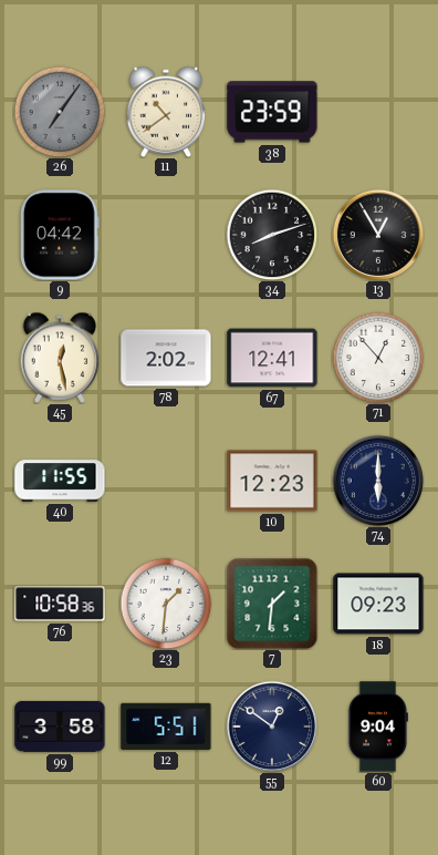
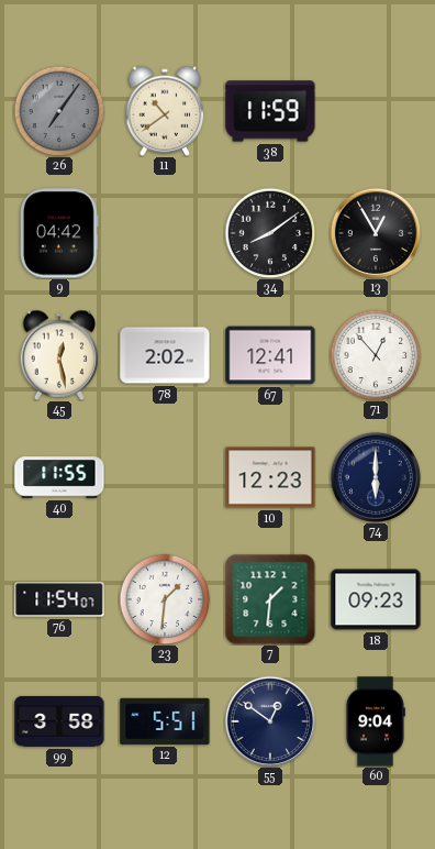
38: 23:59 -> 11:59
34: 8:12 -> 8:09
76: 10:58 -> 11:54
